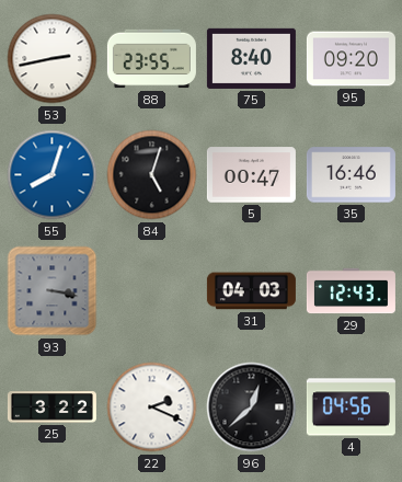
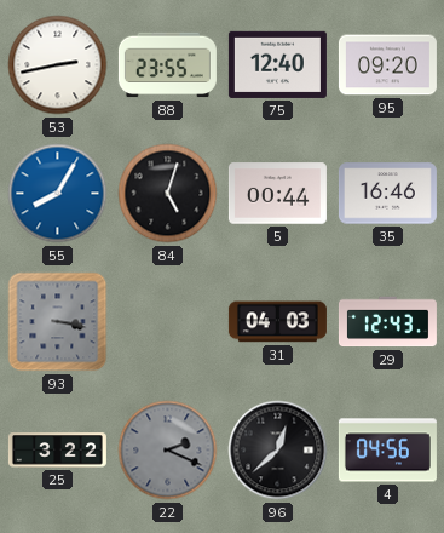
75: 8:40 -> 12:40
55: 8:03 -> 8:05
5: 00:47 -> 00:44
22 dial: white -> grey
